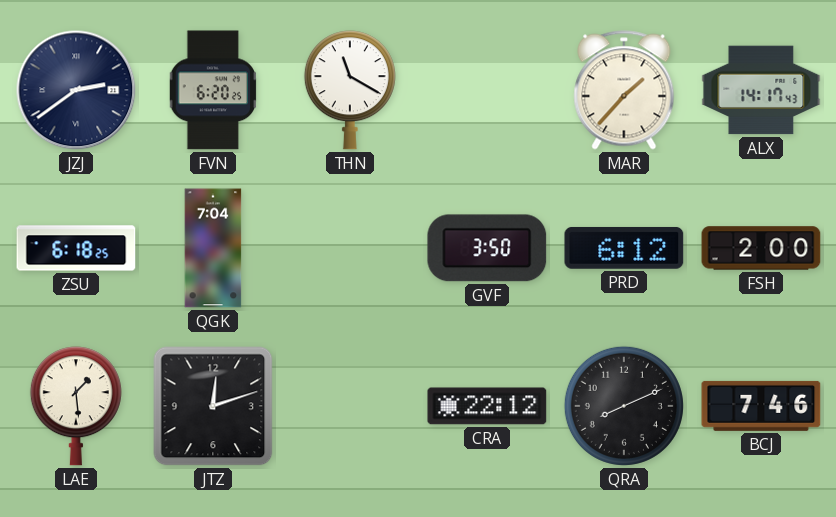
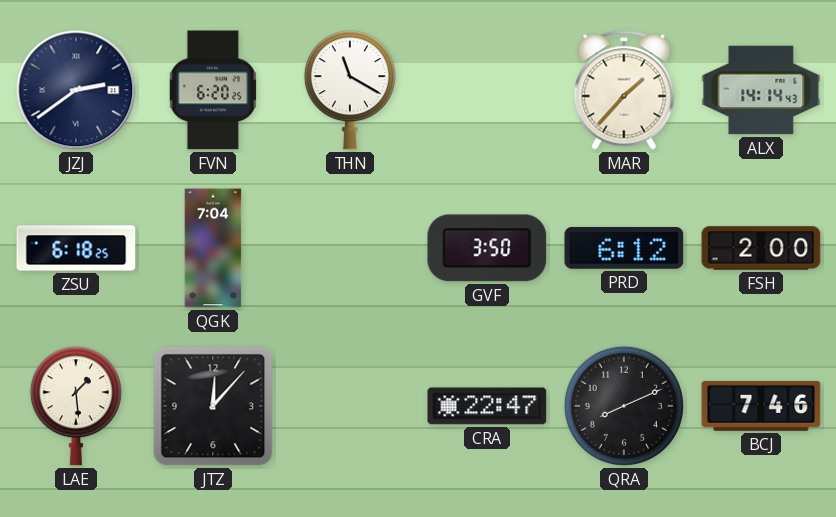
ALX: 14:17 -> 14:14
JTZ: 12:12 -> 12:07
CRA: 22:12 -> 22:47
